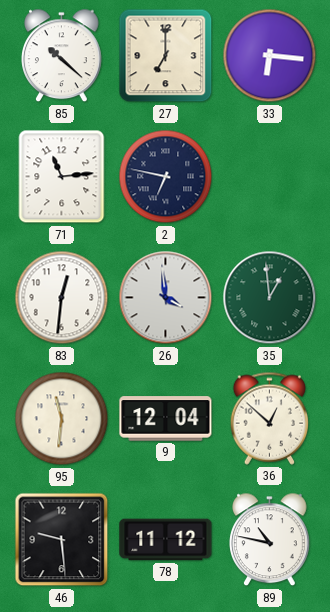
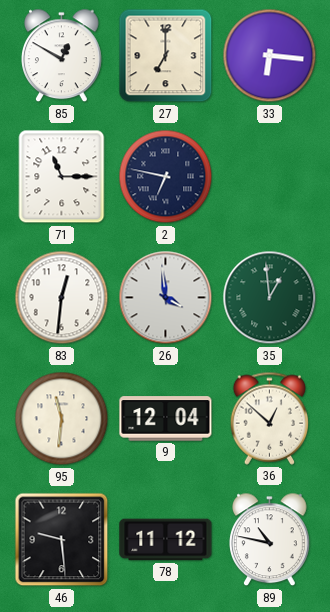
85: 10:22 -> 12:50
71: 11:14 -> 11:15
